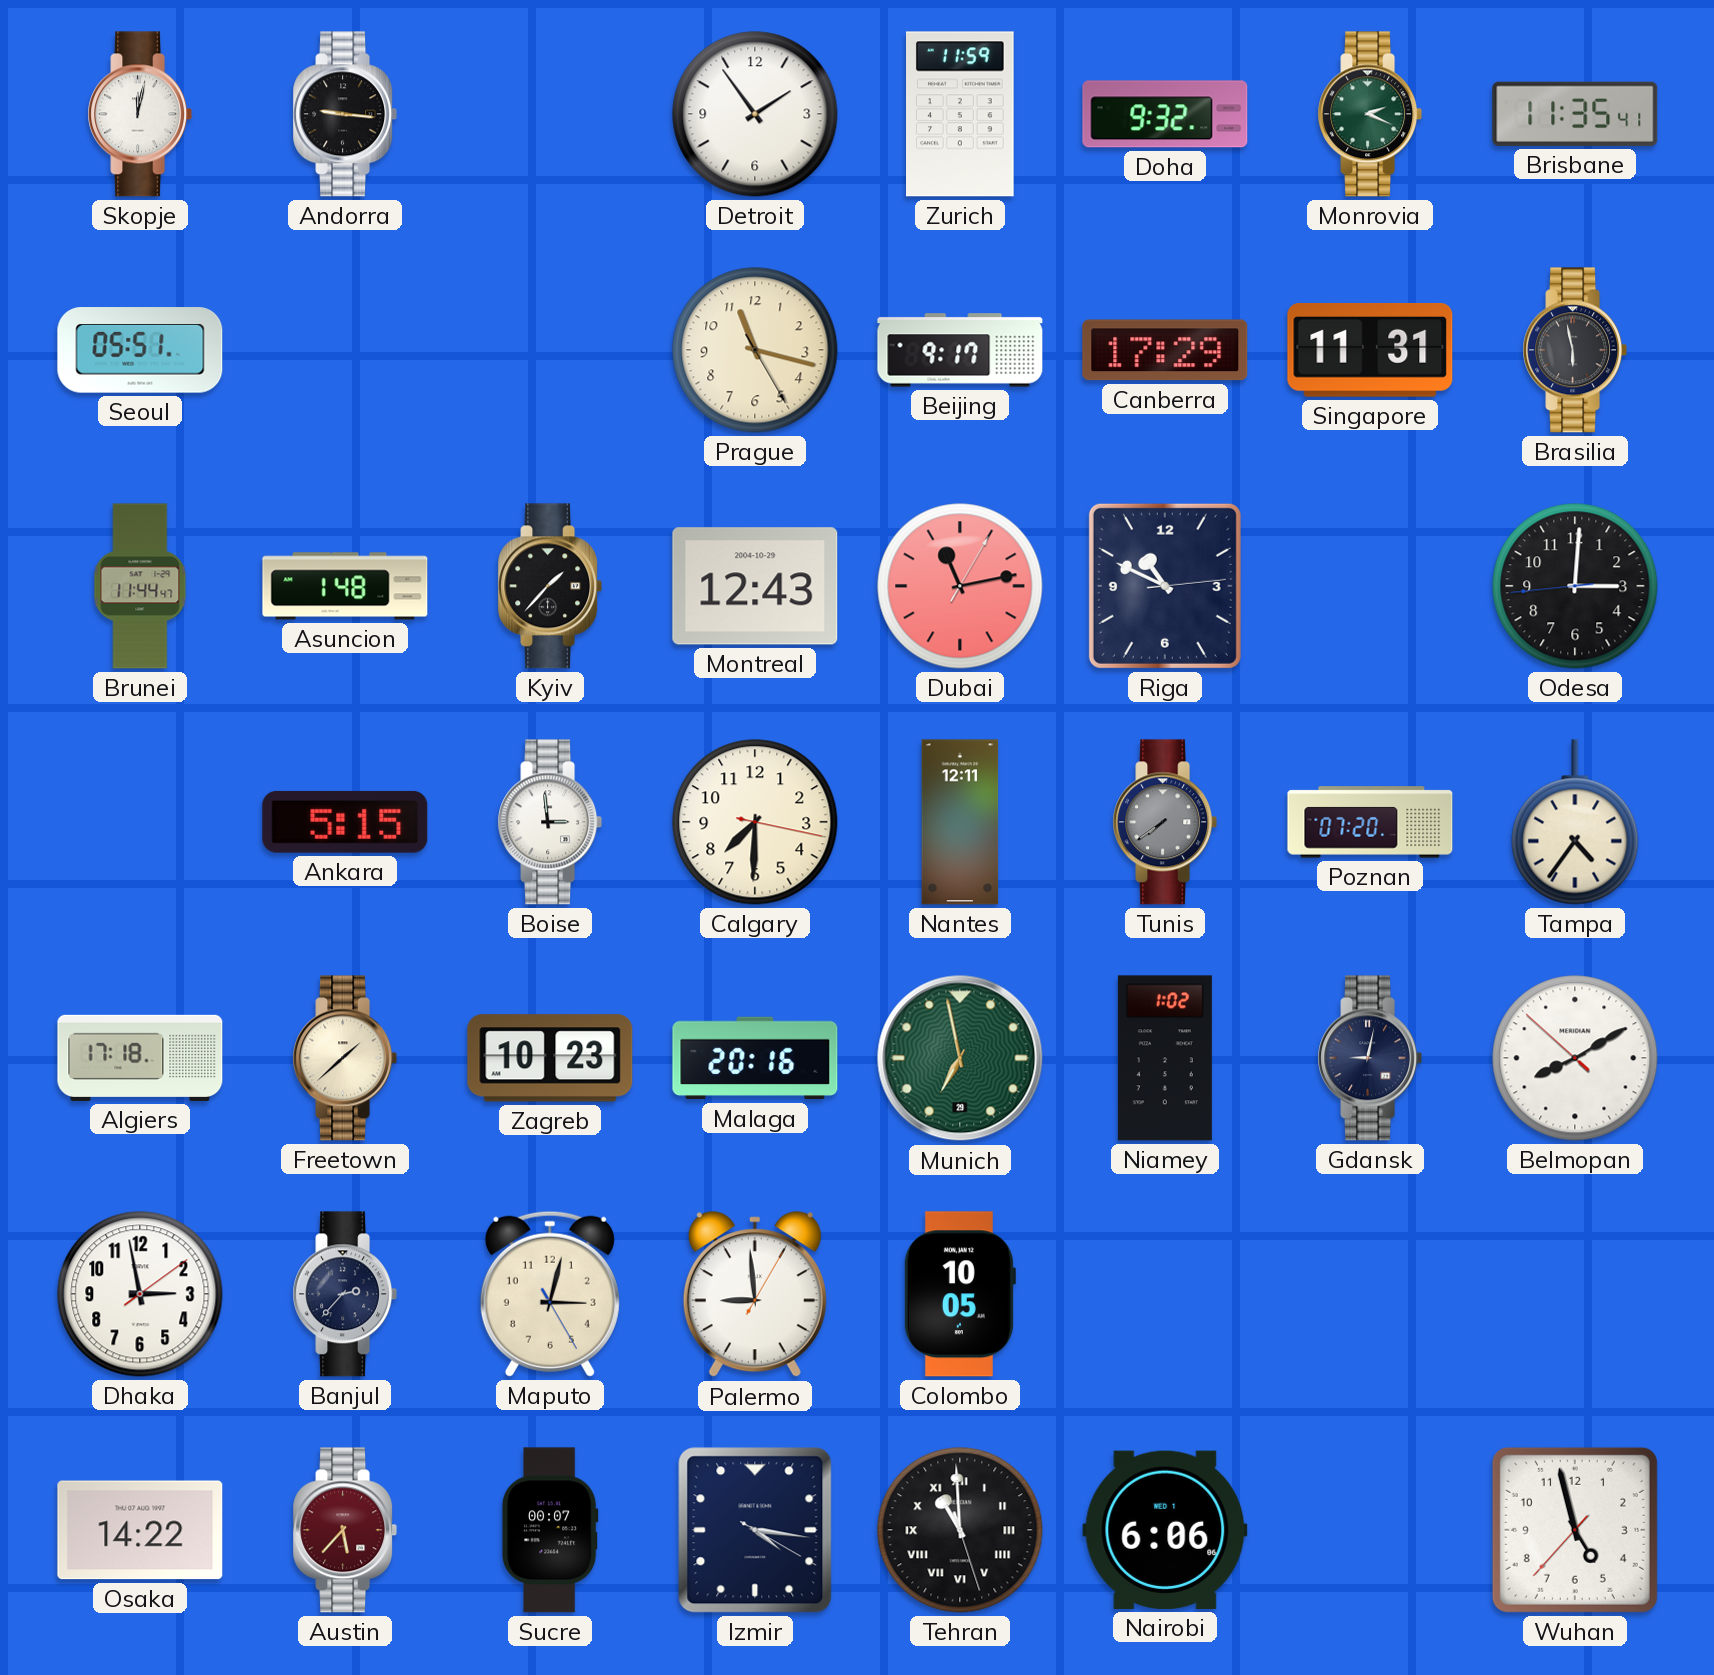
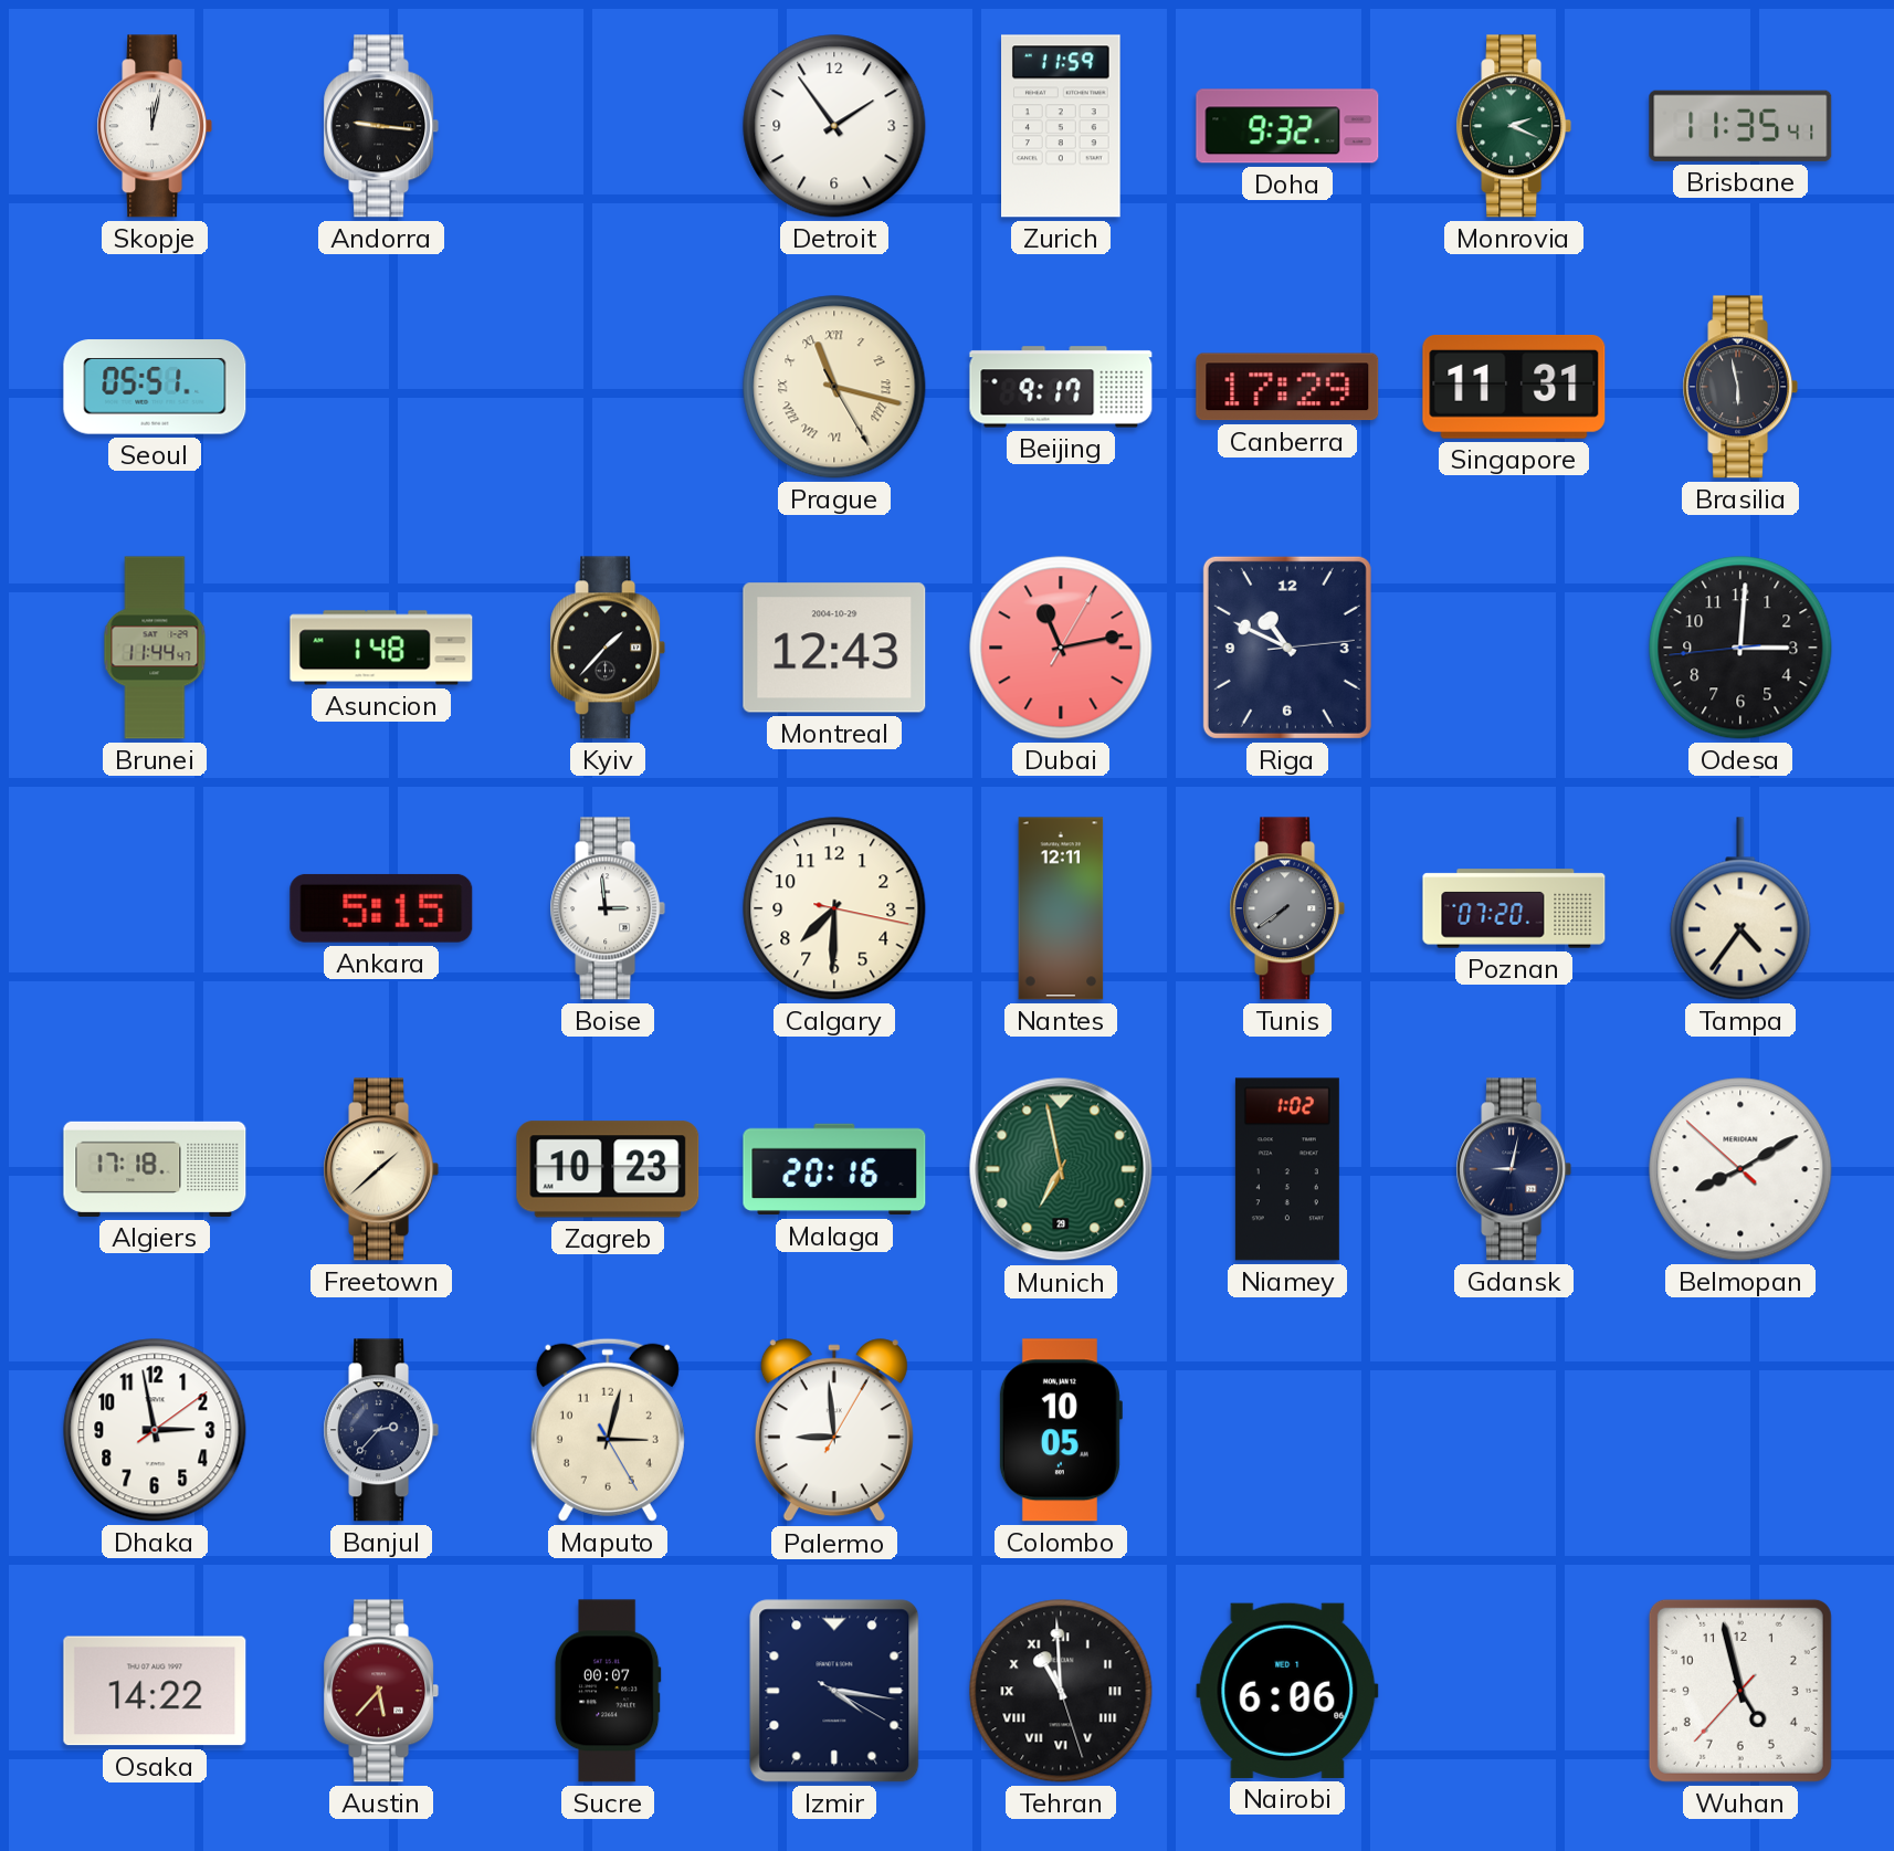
Prague numerals: Arabic -> Roman
